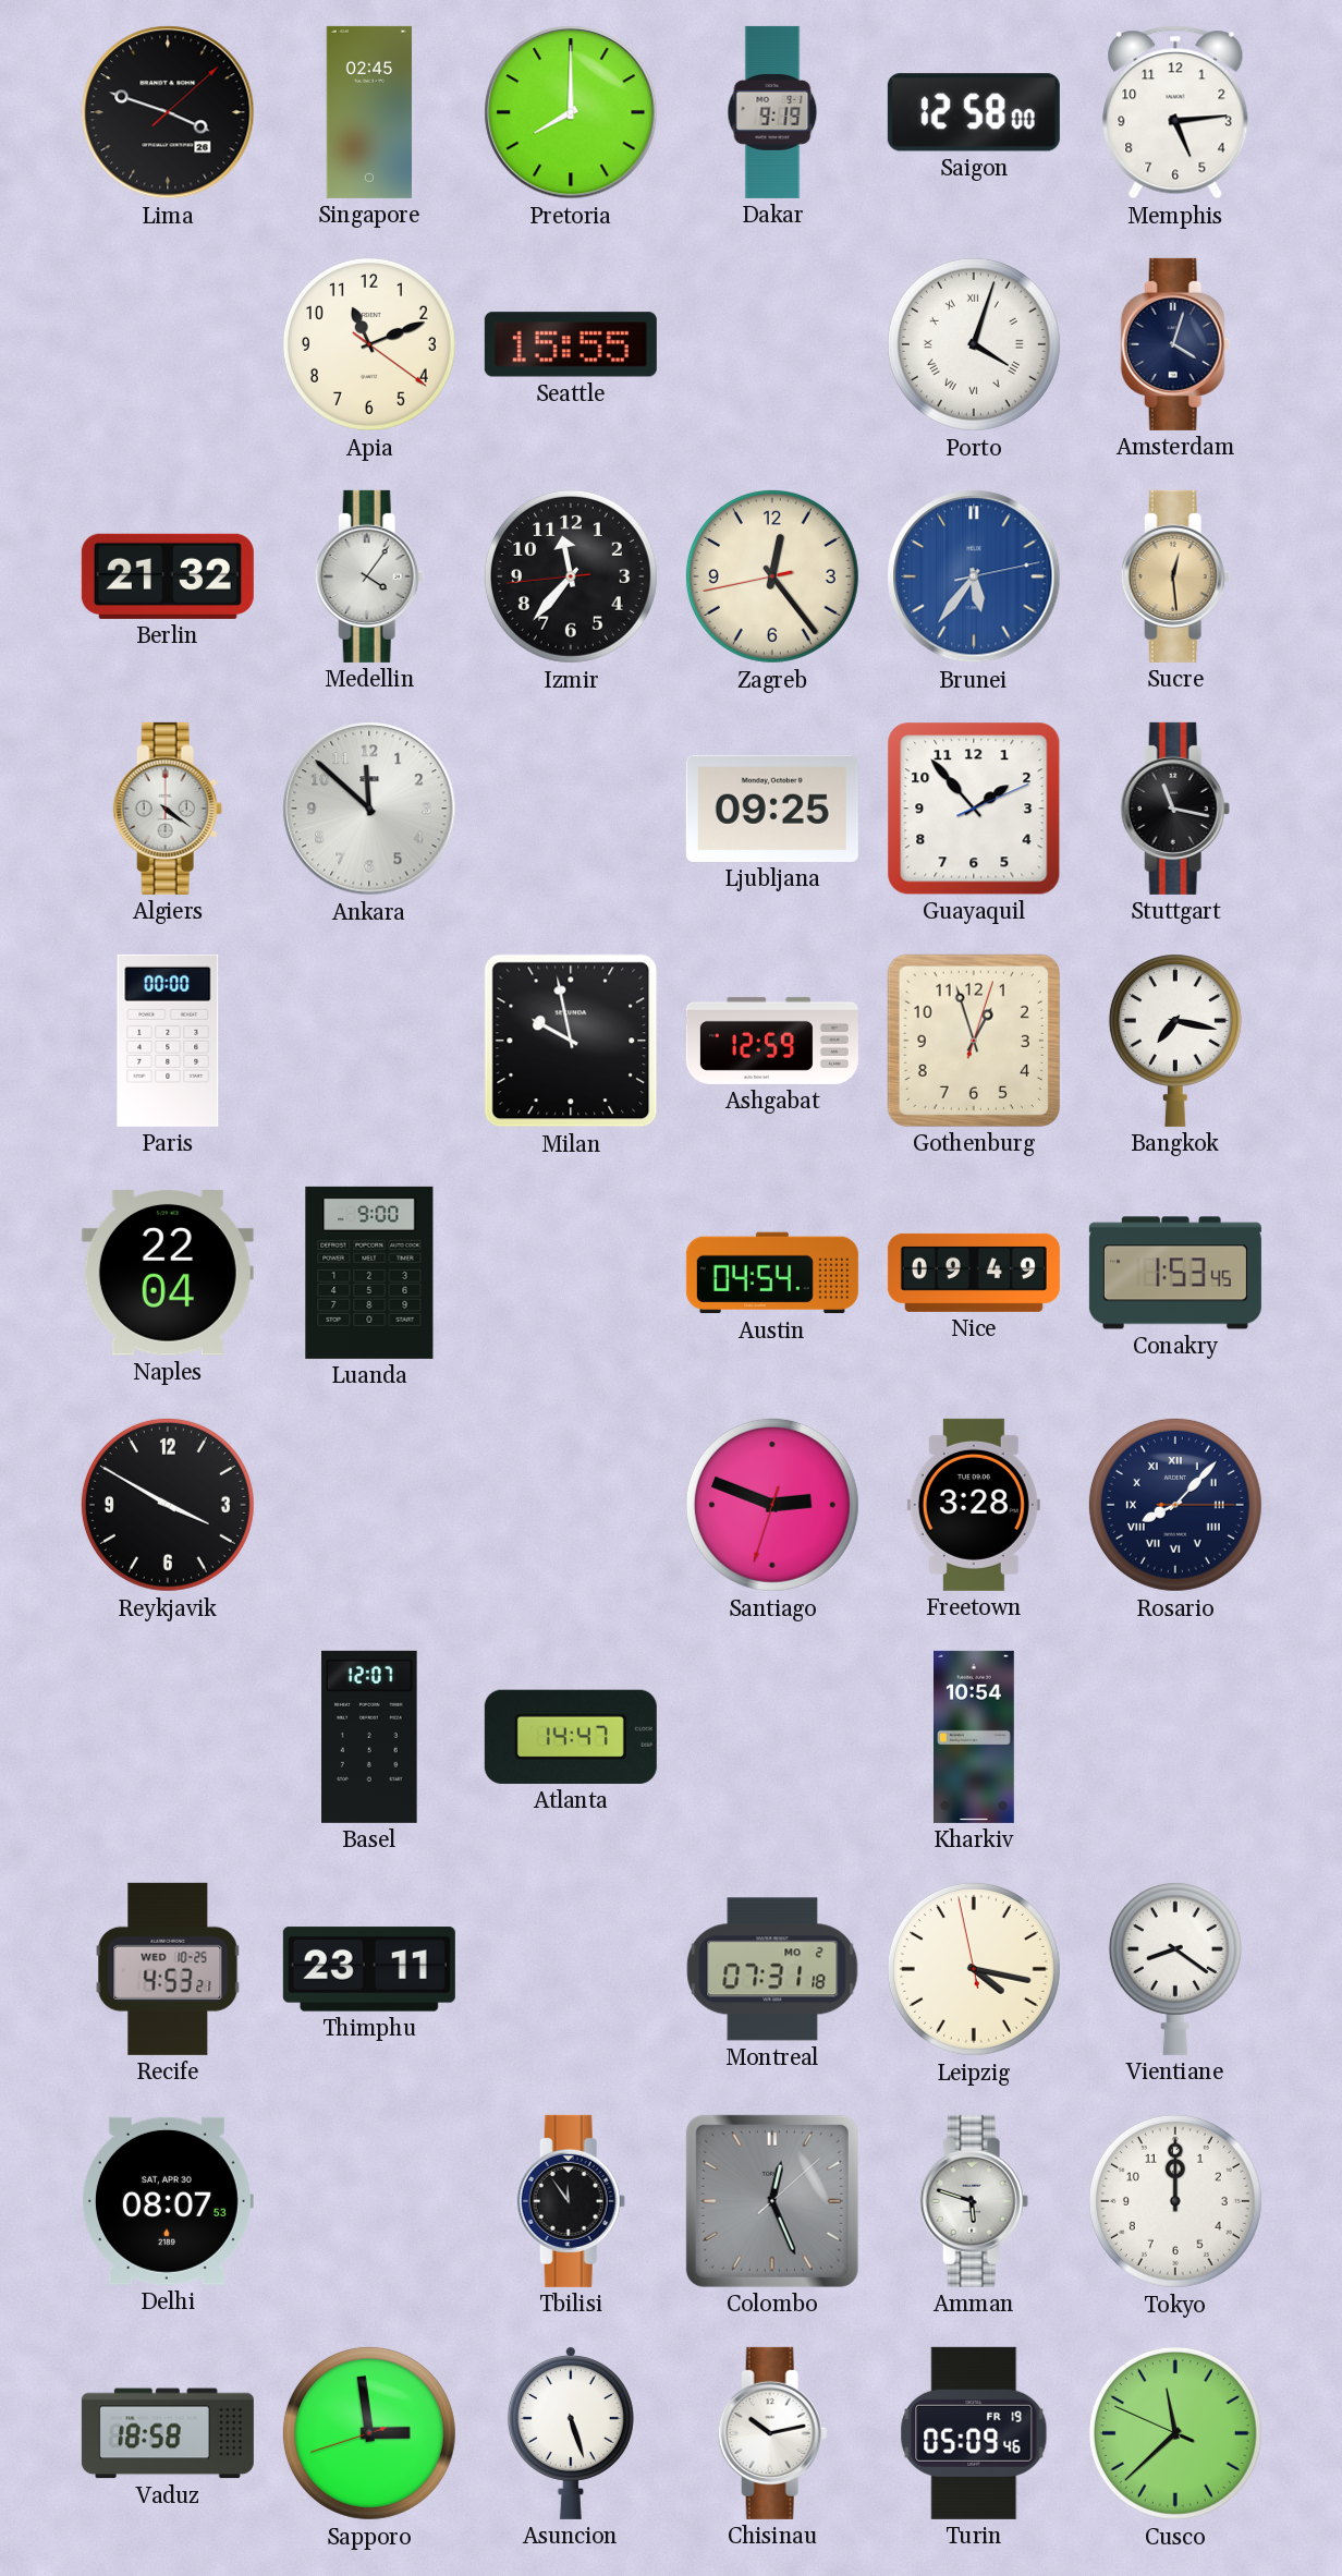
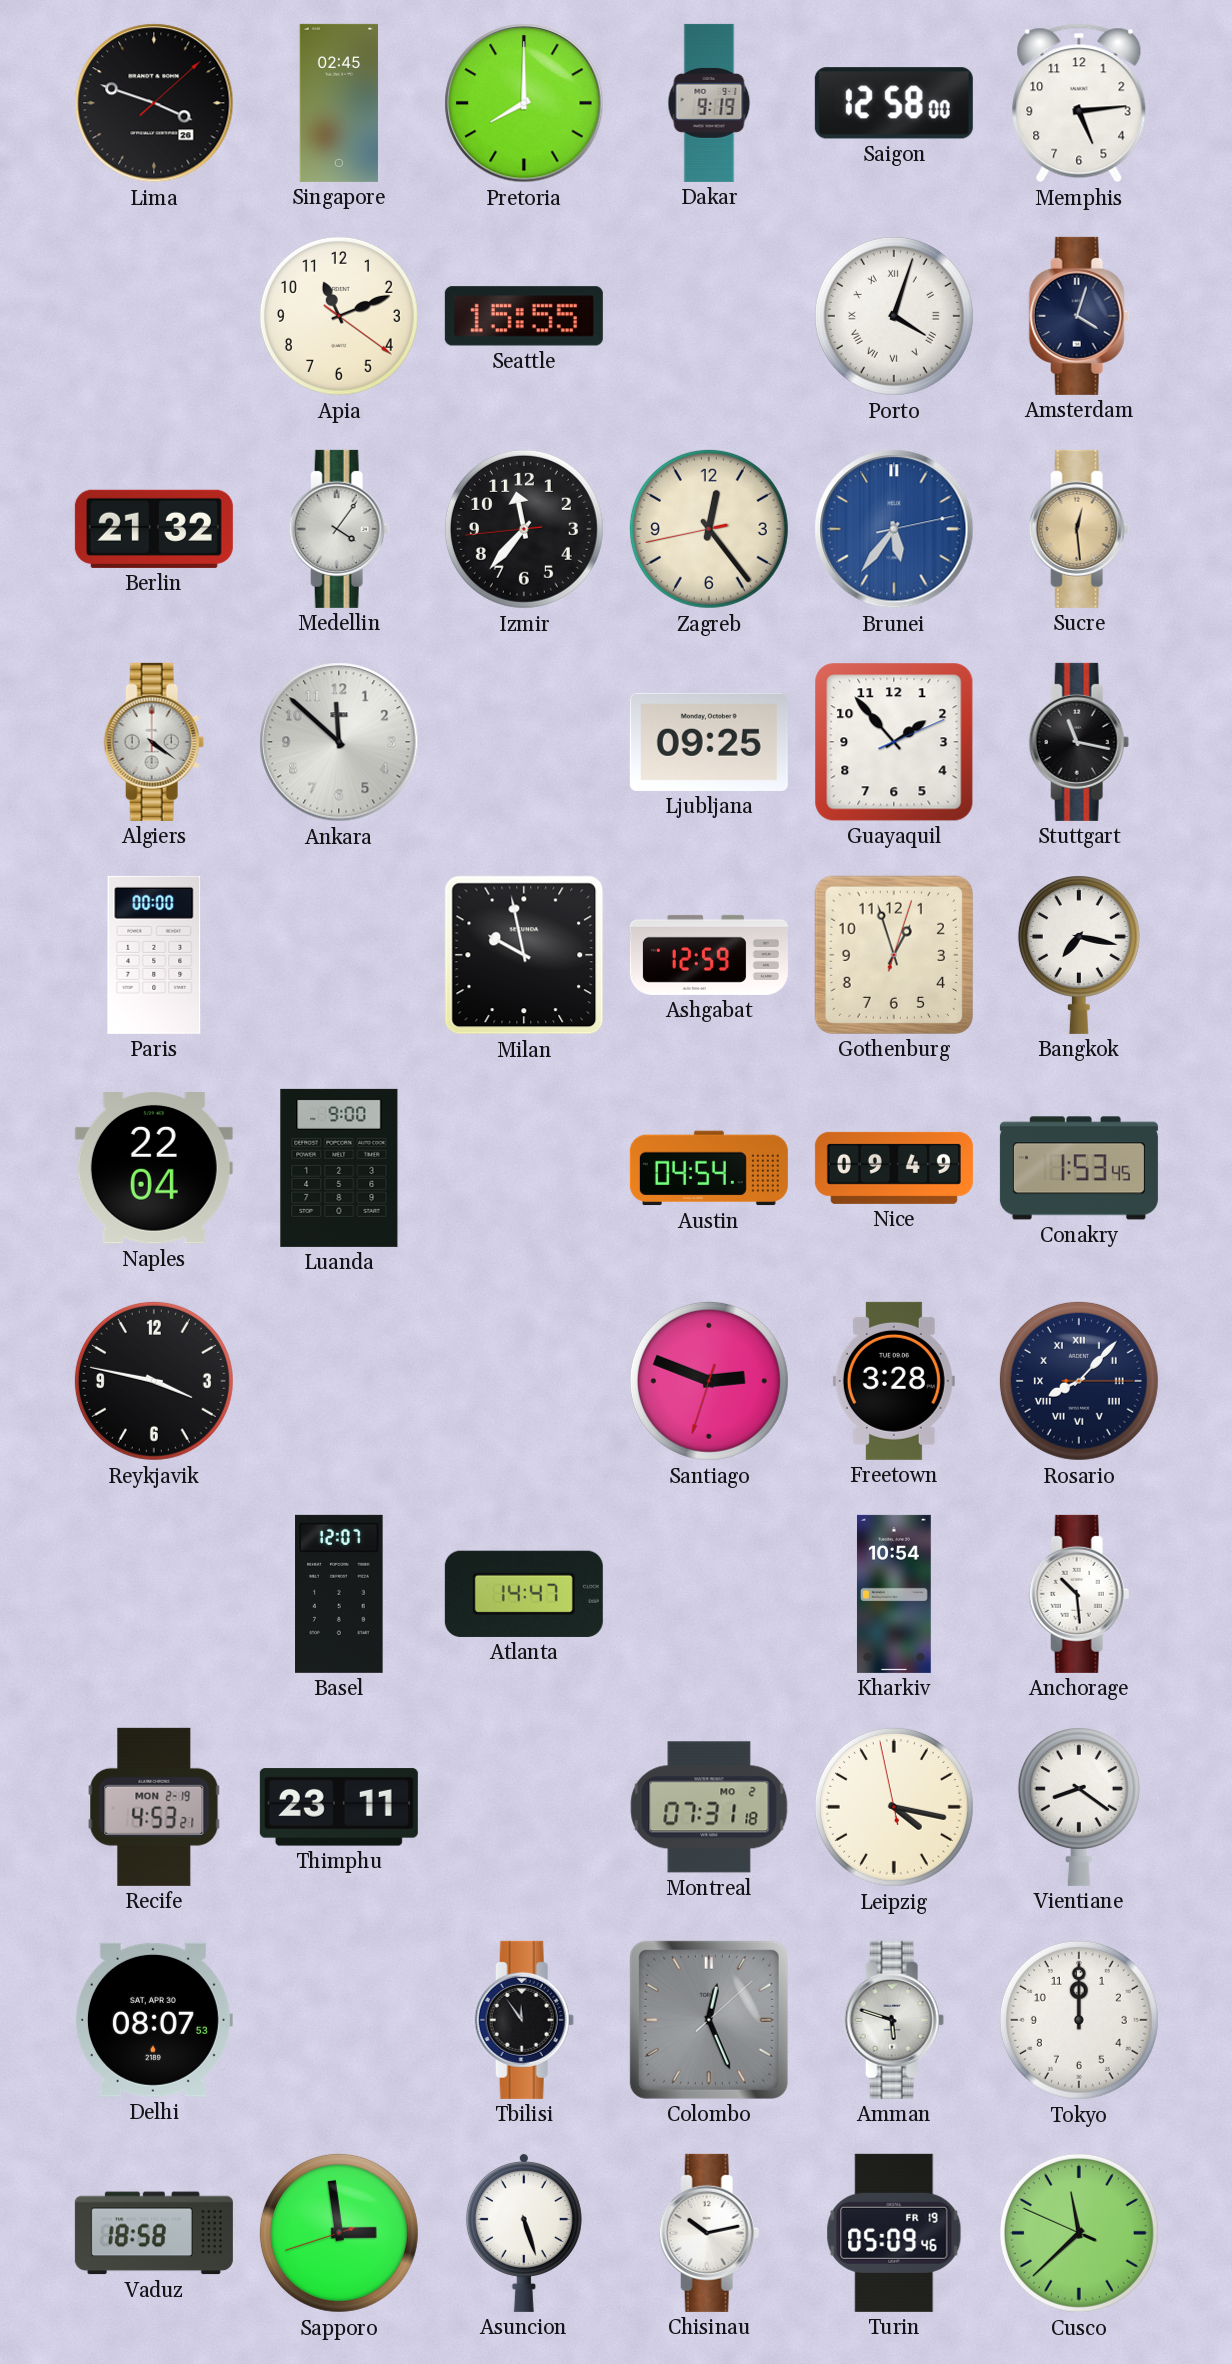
Reykjavik: 3:50 -> 3:47
Anchorage: none -> 10:29
Recife date: WED 10-25 -> MON 2-19
